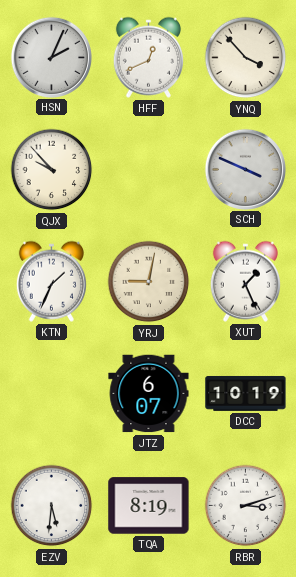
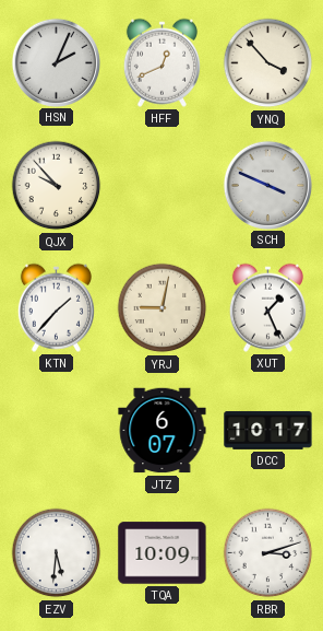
KTN: 1:34 -> 1:37
DCC: 10:19 -> 10:17
TQA: 8:19 -> 10:09
